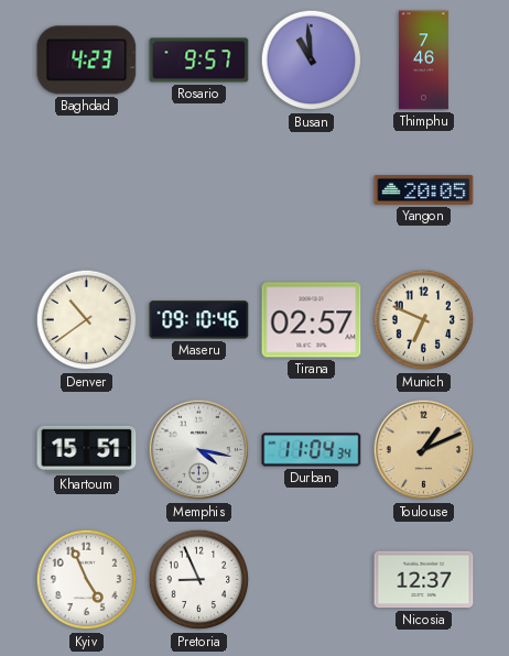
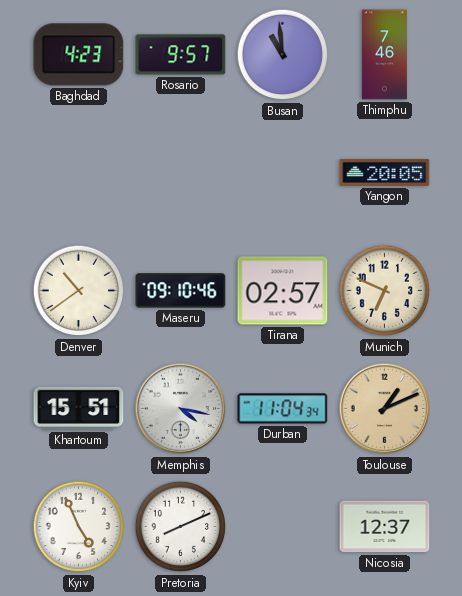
Pretoria: 8:56 -> 8:11
